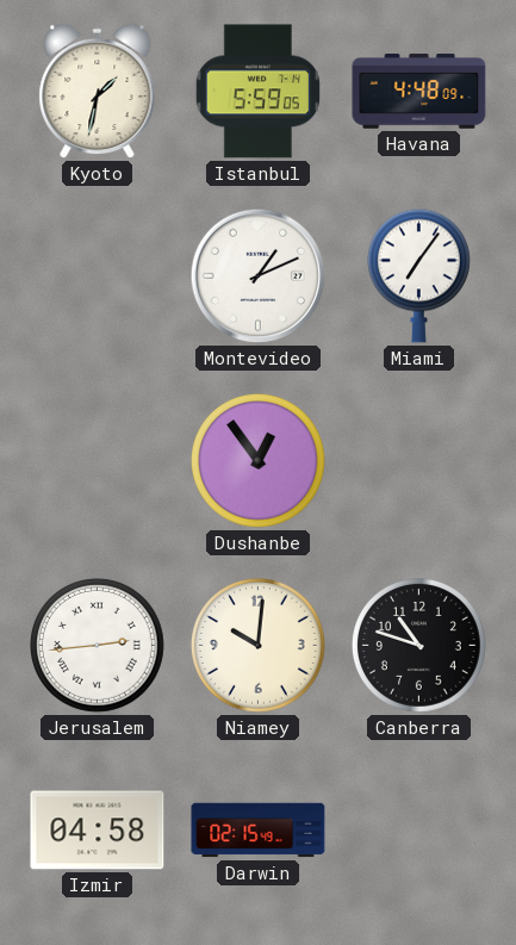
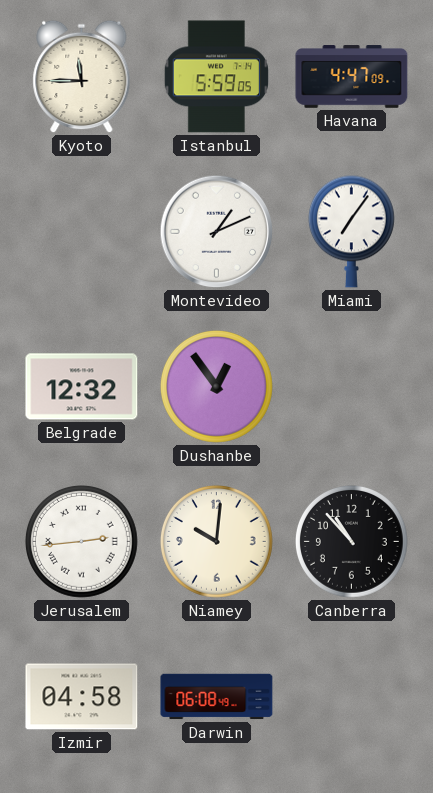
Kyoto: 1:32 -> 11:45
Havana: 4:48 -> 4:47
Belgrade: none -> 12:32
Canberra: 10:48 -> 10:53
Darwin: 02:15 -> 06:08
